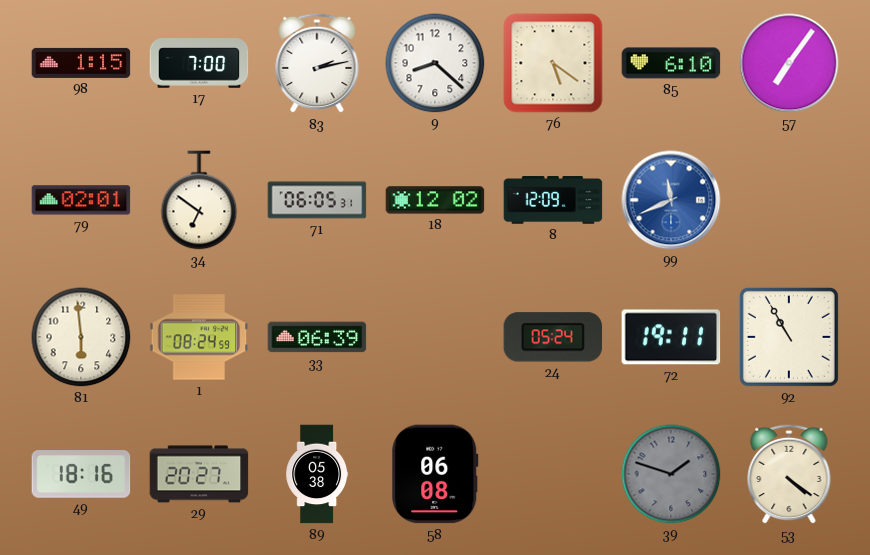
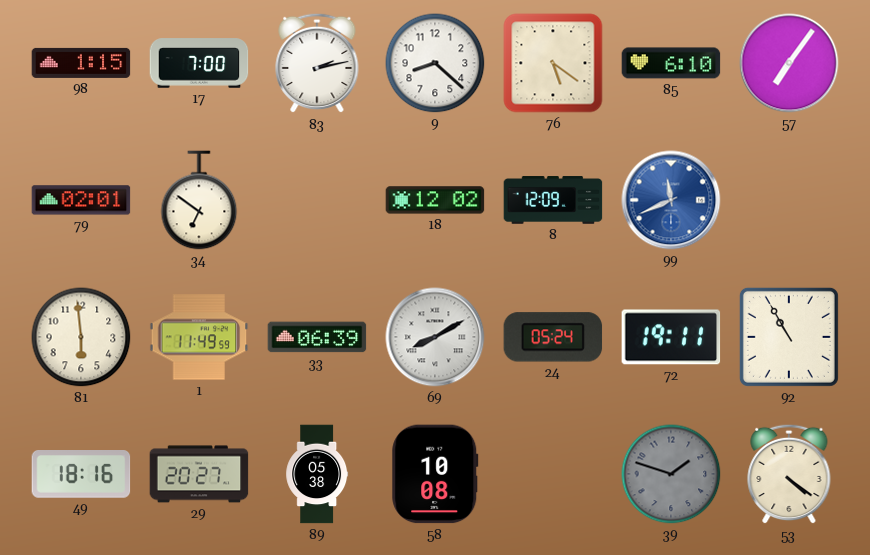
71: 06:05 -> none
1: 08:24 -> 11:49
69: none -> 8:10
58: 06:08 -> 10:08
